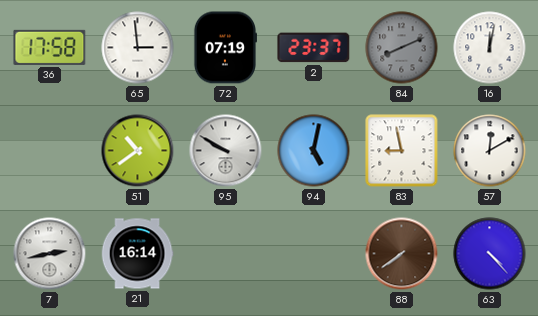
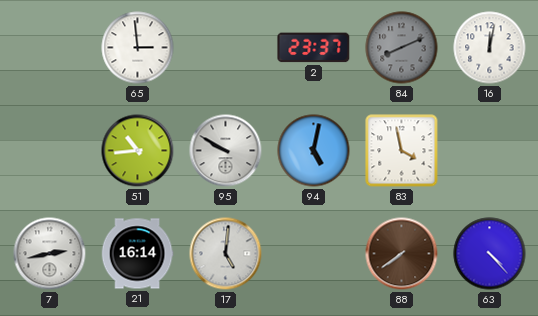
36: 17:58 -> none
72: 07:19 -> none
51: 10:39 -> 10:44
83: 8:58 -> 3:58
57: 12:10 -> none
17: none -> 5:01
